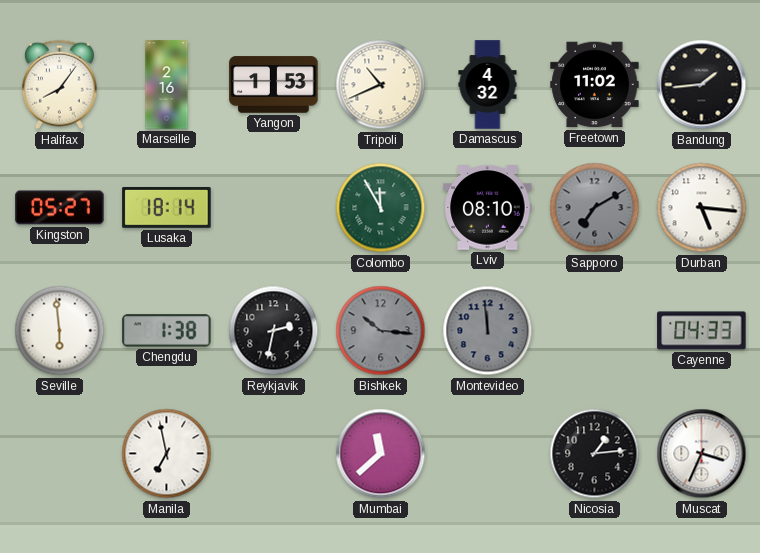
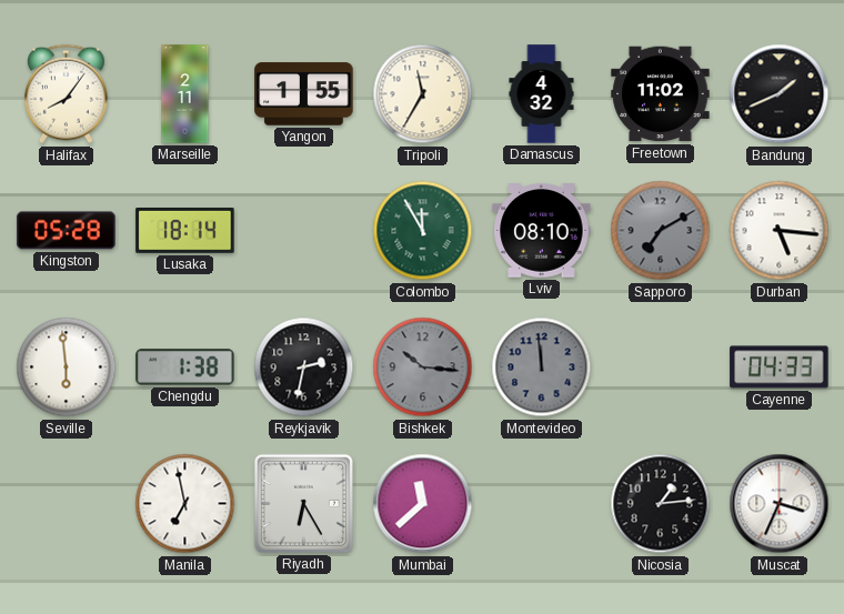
Marseille: 2:16 -> 2:11
Yangon: 1:53 -> 1:55
Tripoli: 10:41 -> 11:35
Bandung: 1:44 -> 1:41
Kingston: 05:27 -> 05:28
Riyadh: none -> 6:25
